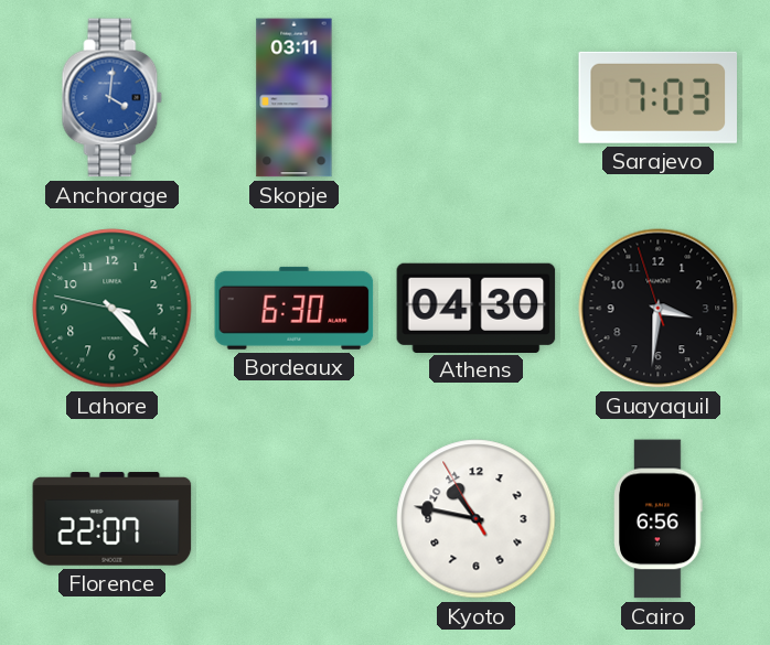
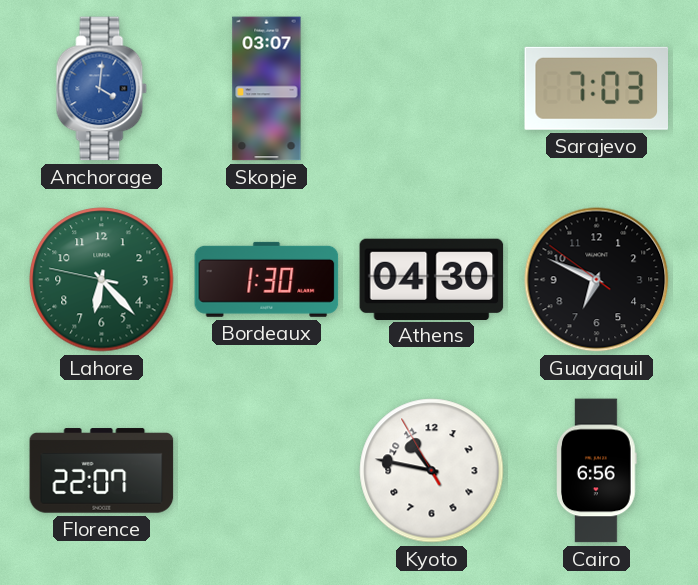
Skopje: 03:11 -> 03:07
Lahore: 4:22 -> 6:22
Bordeaux: 6:30 -> 1:30
Guayaquil: 3:30 -> 6:48
